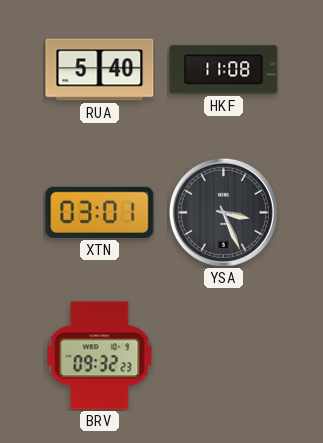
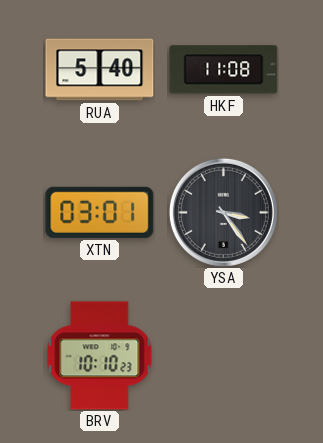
YSA: 3:26 -> 3:24
BRV: 09:32 -> 10:10
